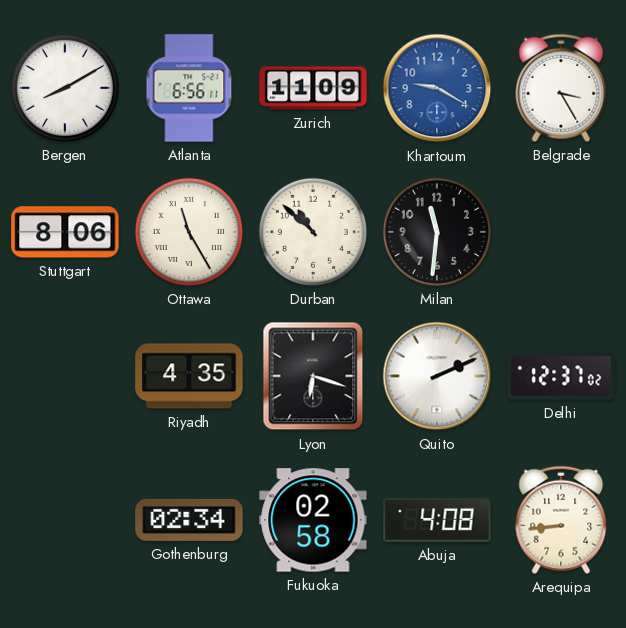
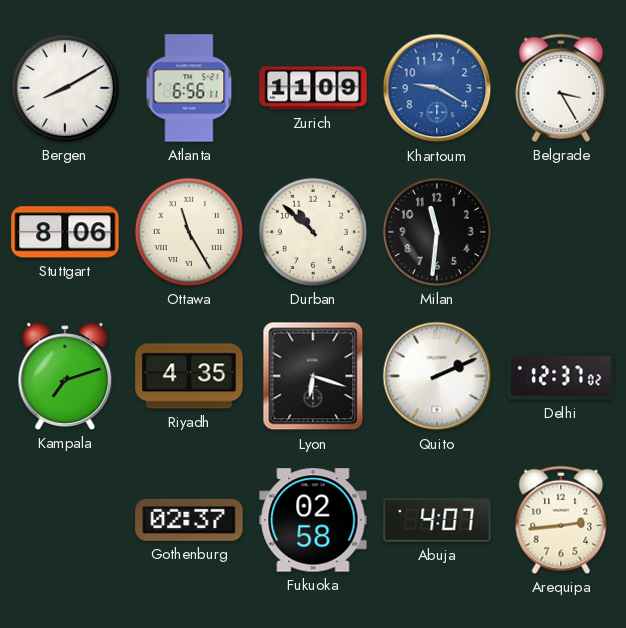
Kampala: none -> 7:12
Gothenburg: 02:34 -> 02:37
Abuja: 4:08 -> 4:07
Arequipa: 8:44 -> 2:44
